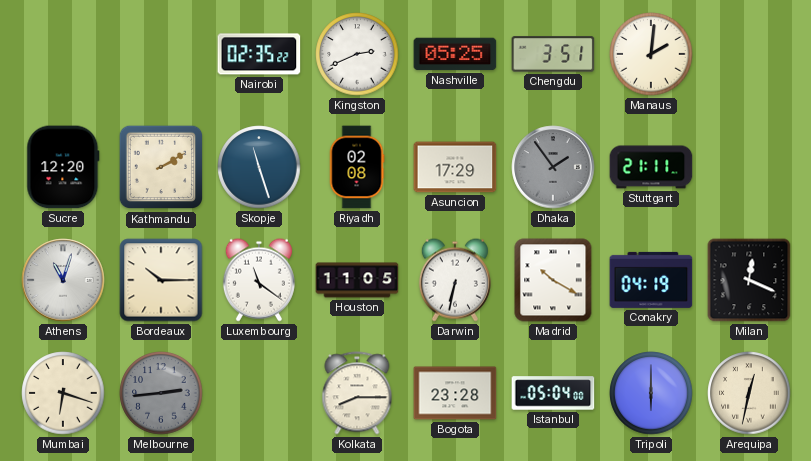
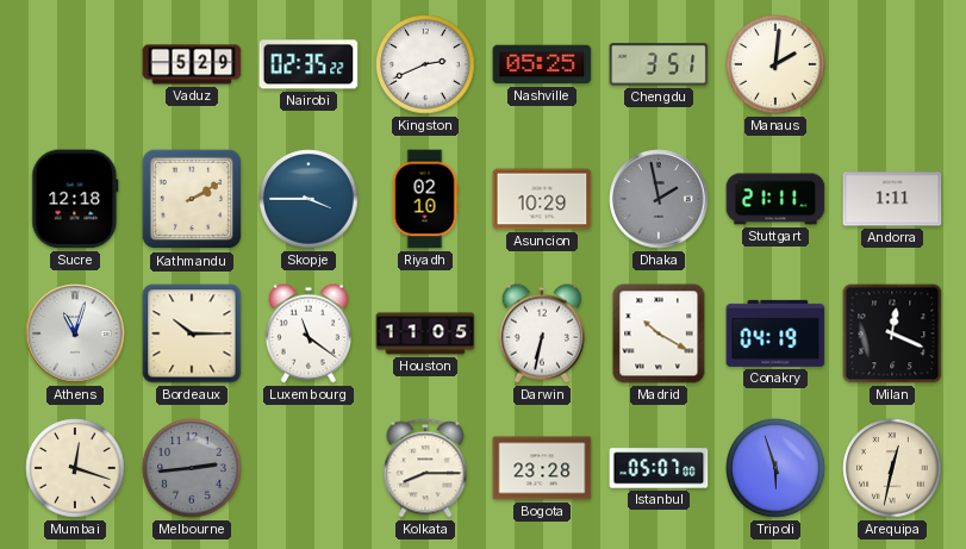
Vaduz: none -> 5:29
Sucre: 12:20 -> 12:18
Skopje: 11:27 -> 3:45
Riyadh: 02:08 -> 02:10
Asuncion: 17:29 -> 10:29
Dhaka: 1:54 -> 1:58
Andorra: none -> 1:11
Mumbai: 6:18 -> 12:18
Istanbul: 05:04 -> 05:07
Tripoli: 6:00 -> 5:57
